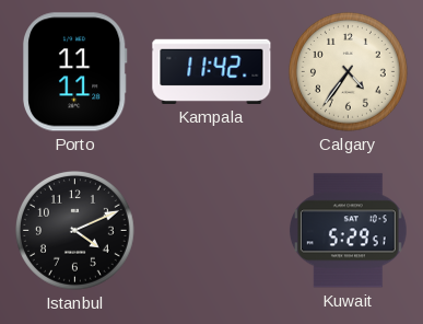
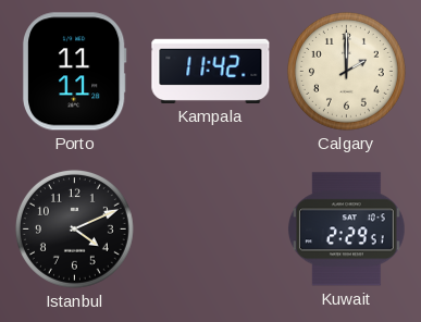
Calgary: 4:36 -> 2:00
Kuwait: 5:29 -> 2:29
